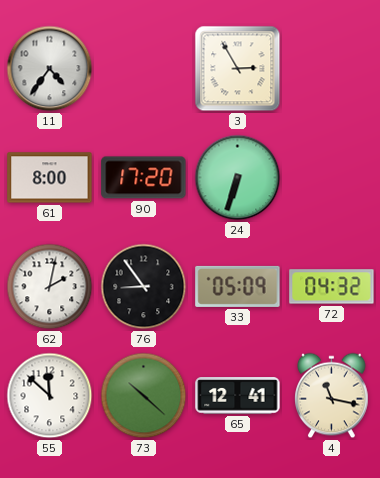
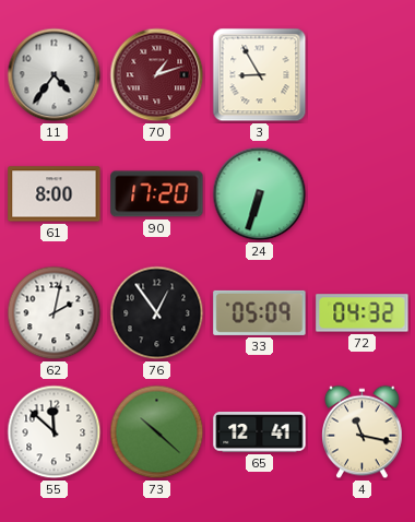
70: none -> 1:12
3: 2:55 -> 8:55
76: 8:54 -> 12:54
